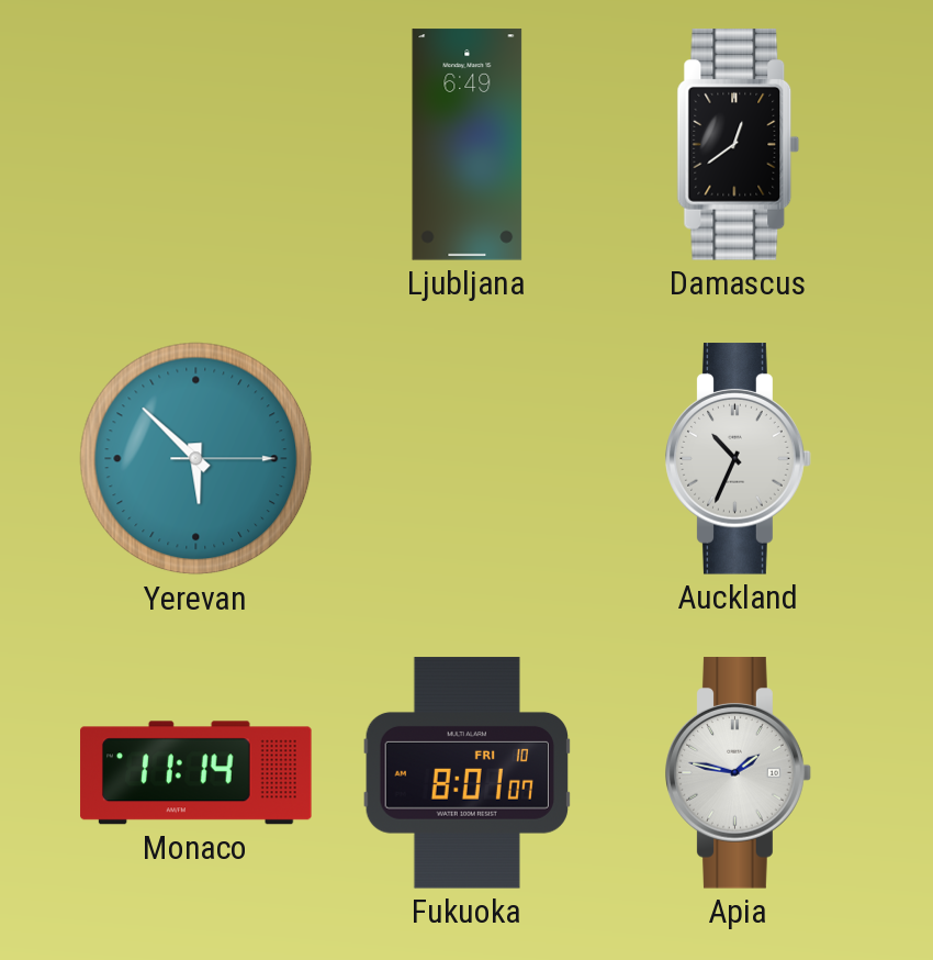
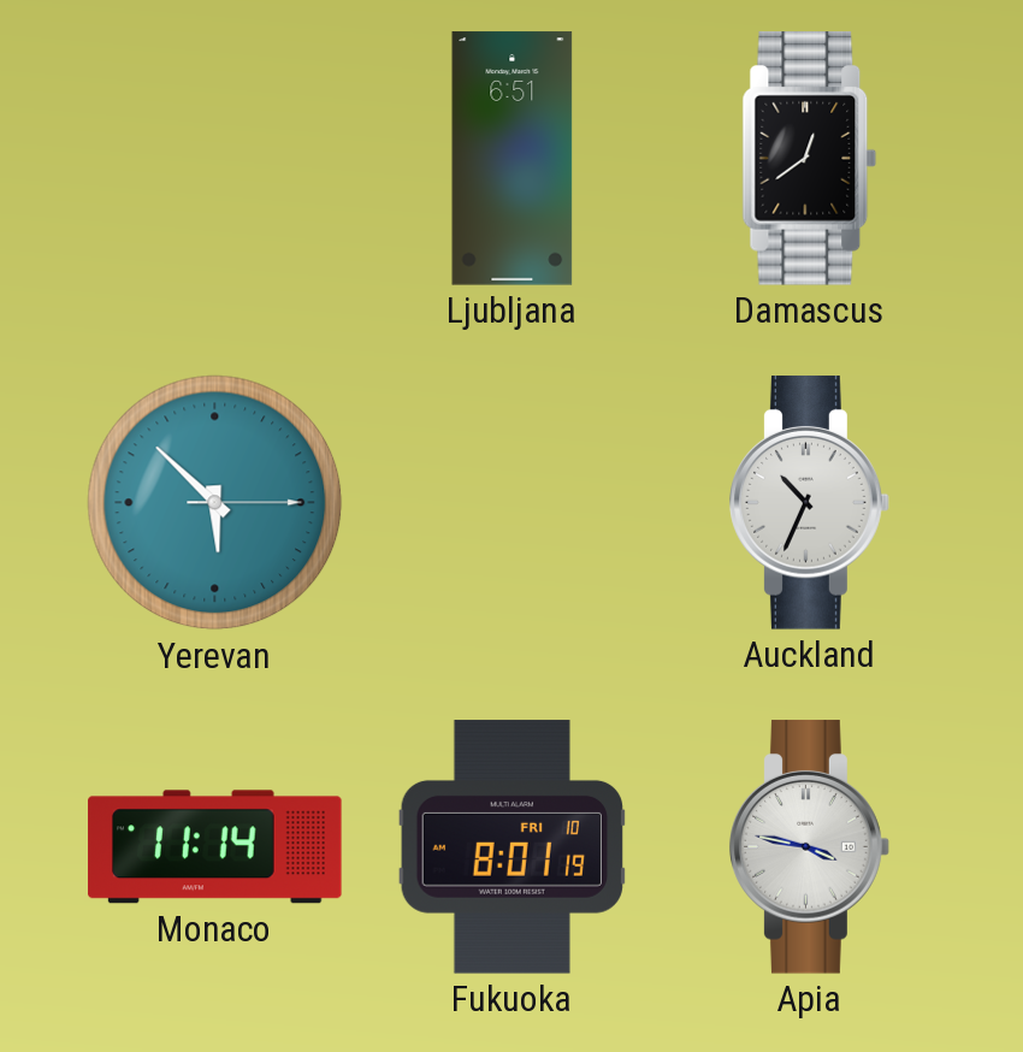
Ljubljana: 6:49 -> 6:51
Fukuoka: 8:01:07 -> 8:01:19
Apia: 1:47 -> 3:47
